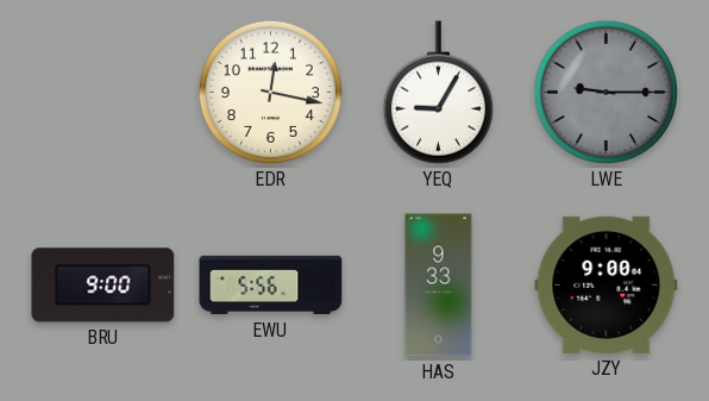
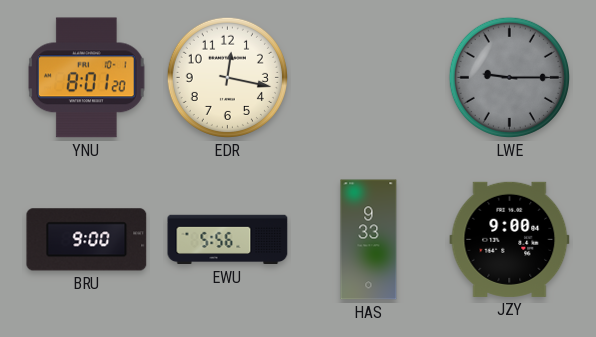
YNU: none -> 8:01
YEQ: 9:05 -> none
